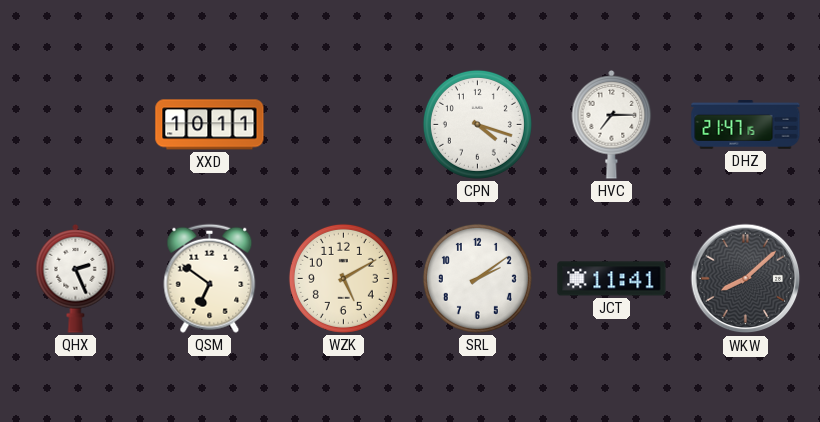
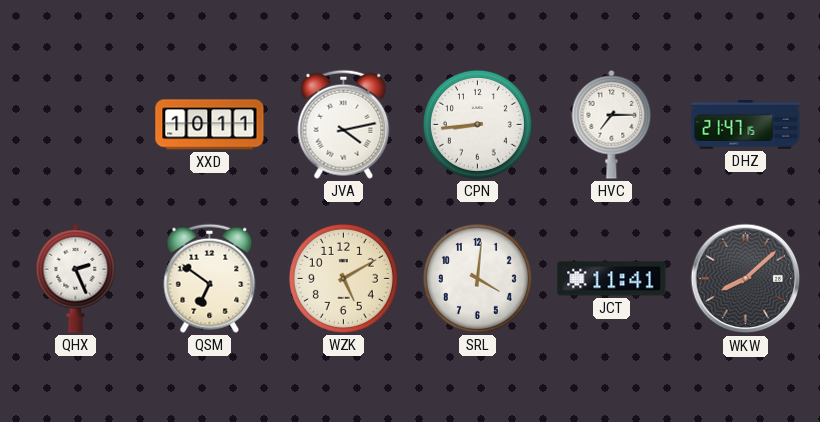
JVA: none -> 4:13
CPN: 4:18 -> 8:44
SRL: 2:09 -> 4:01
